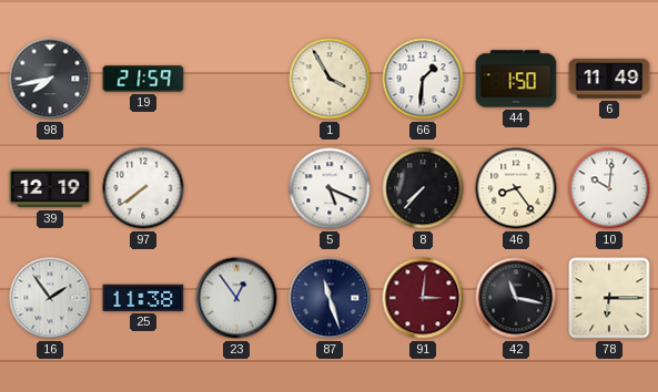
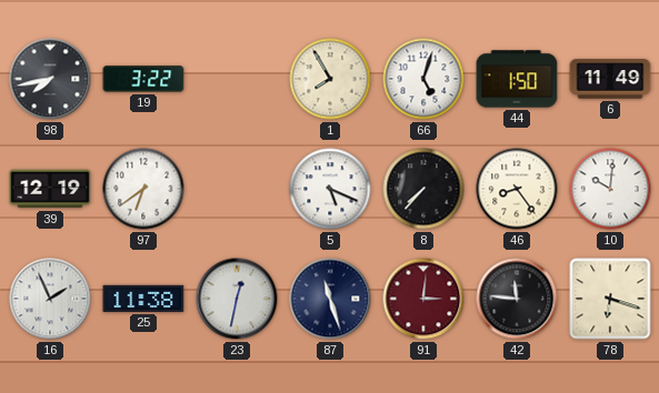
19: 21:59 -> 3:22
1: 3:55 -> 7:55
66: 1:31 -> 5:03
97: 7:39 -> 6:39
16: 1:54 -> 1:56
23: 12:54 -> 12:32
42: 11:17 -> 11:46
78: 6:15 -> 6:18
